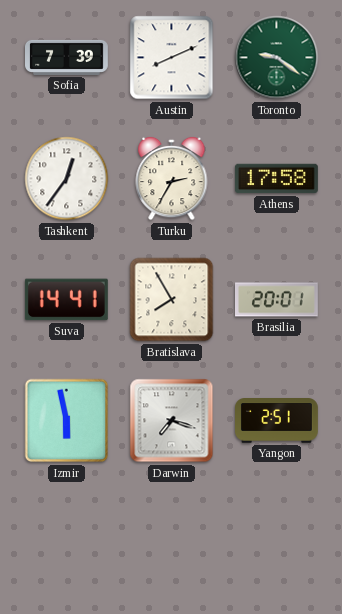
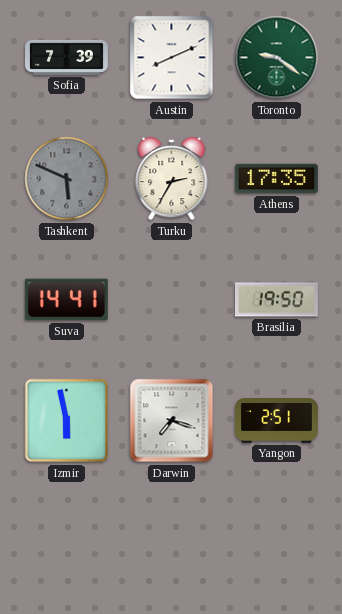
Tashkent: 12:36 -> 5:49
Tashkent dial: white -> grey
Athens: 17:58 -> 17:35
Bratislava: 7:55 -> none
Brasilia: 20:01 -> 19:50
